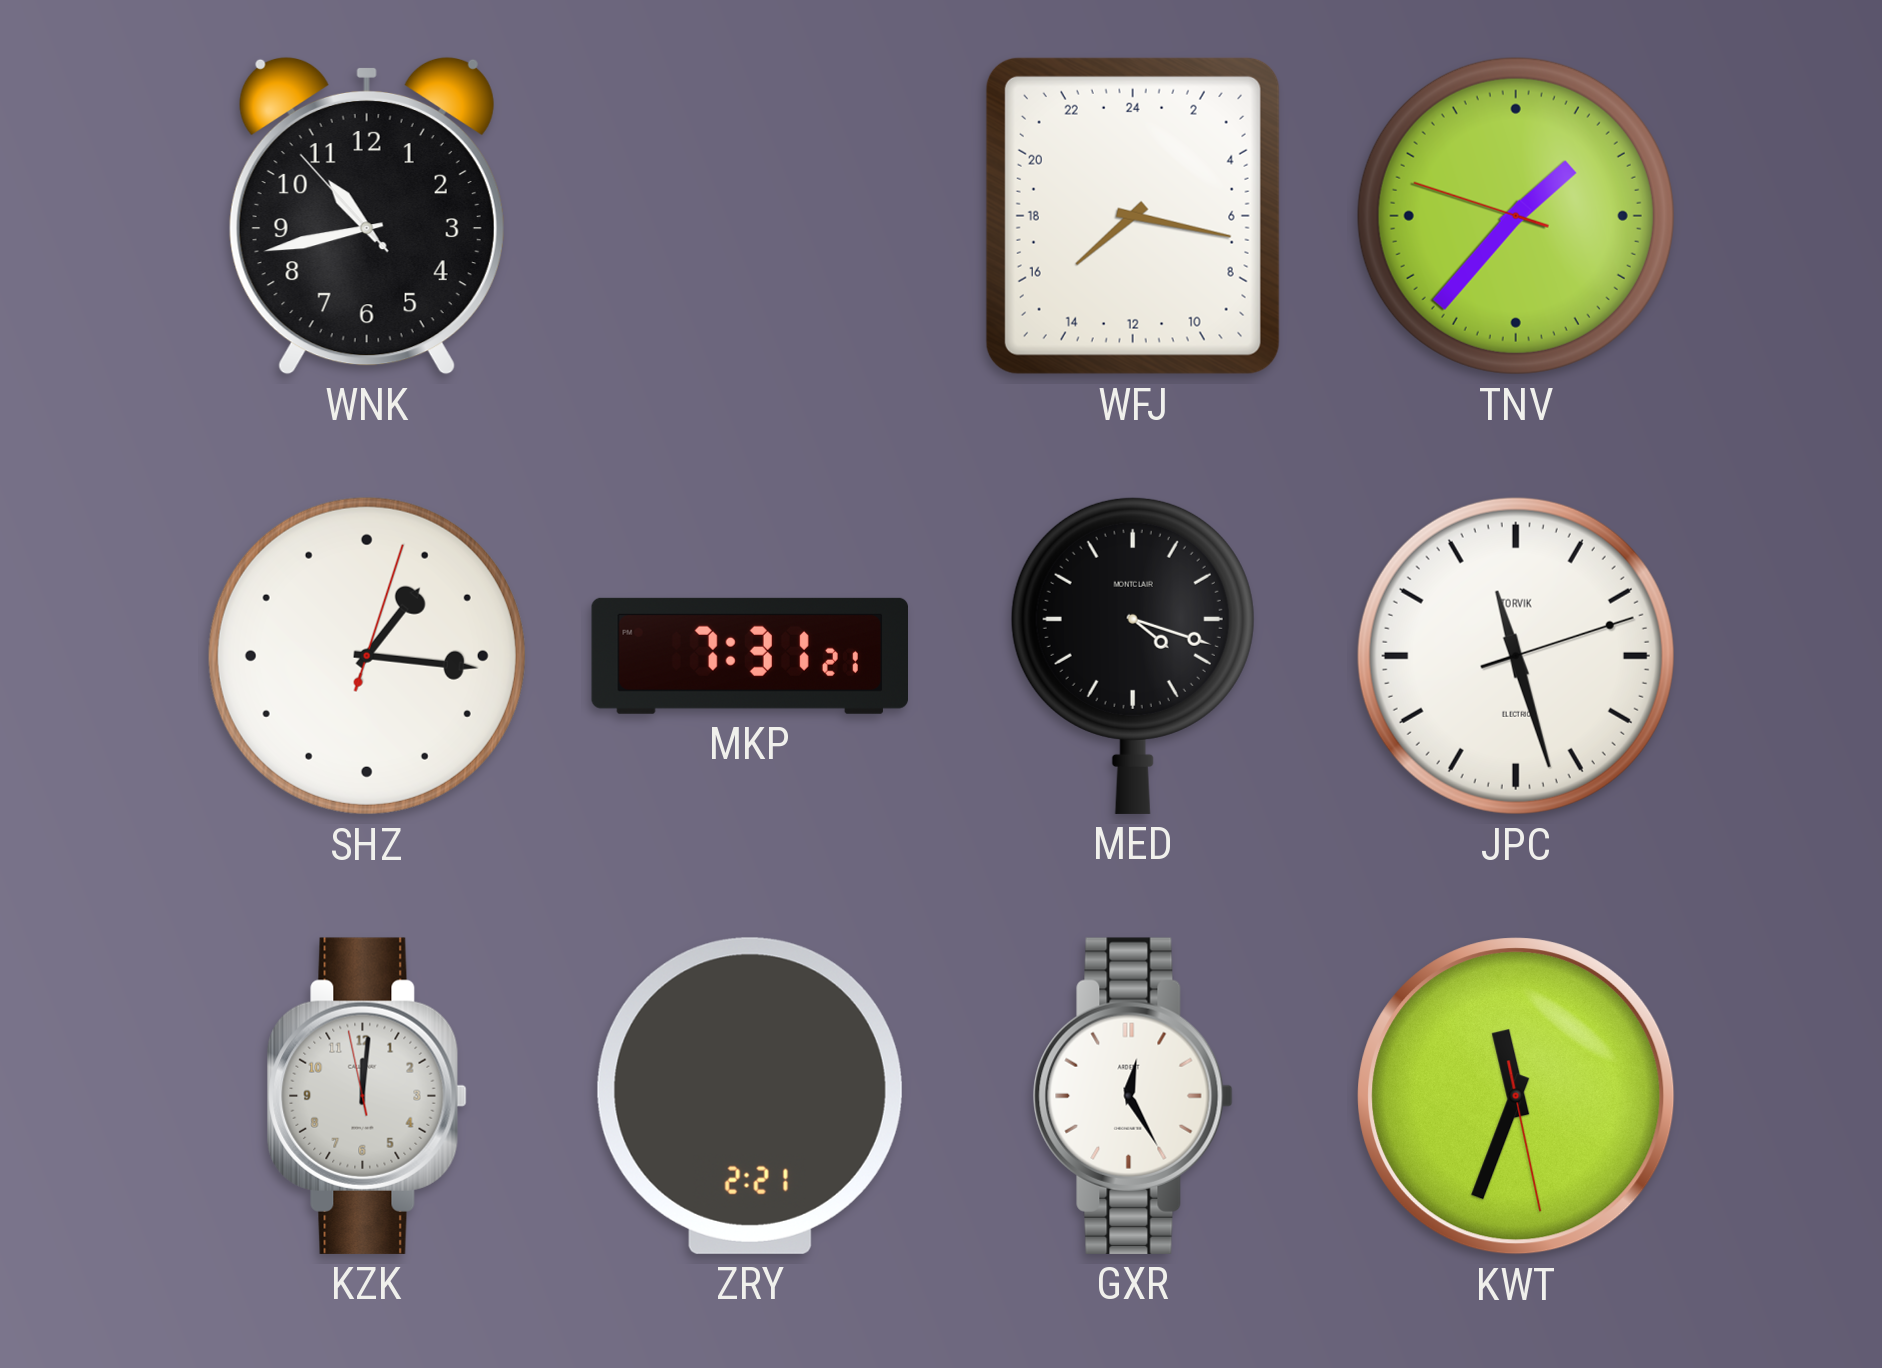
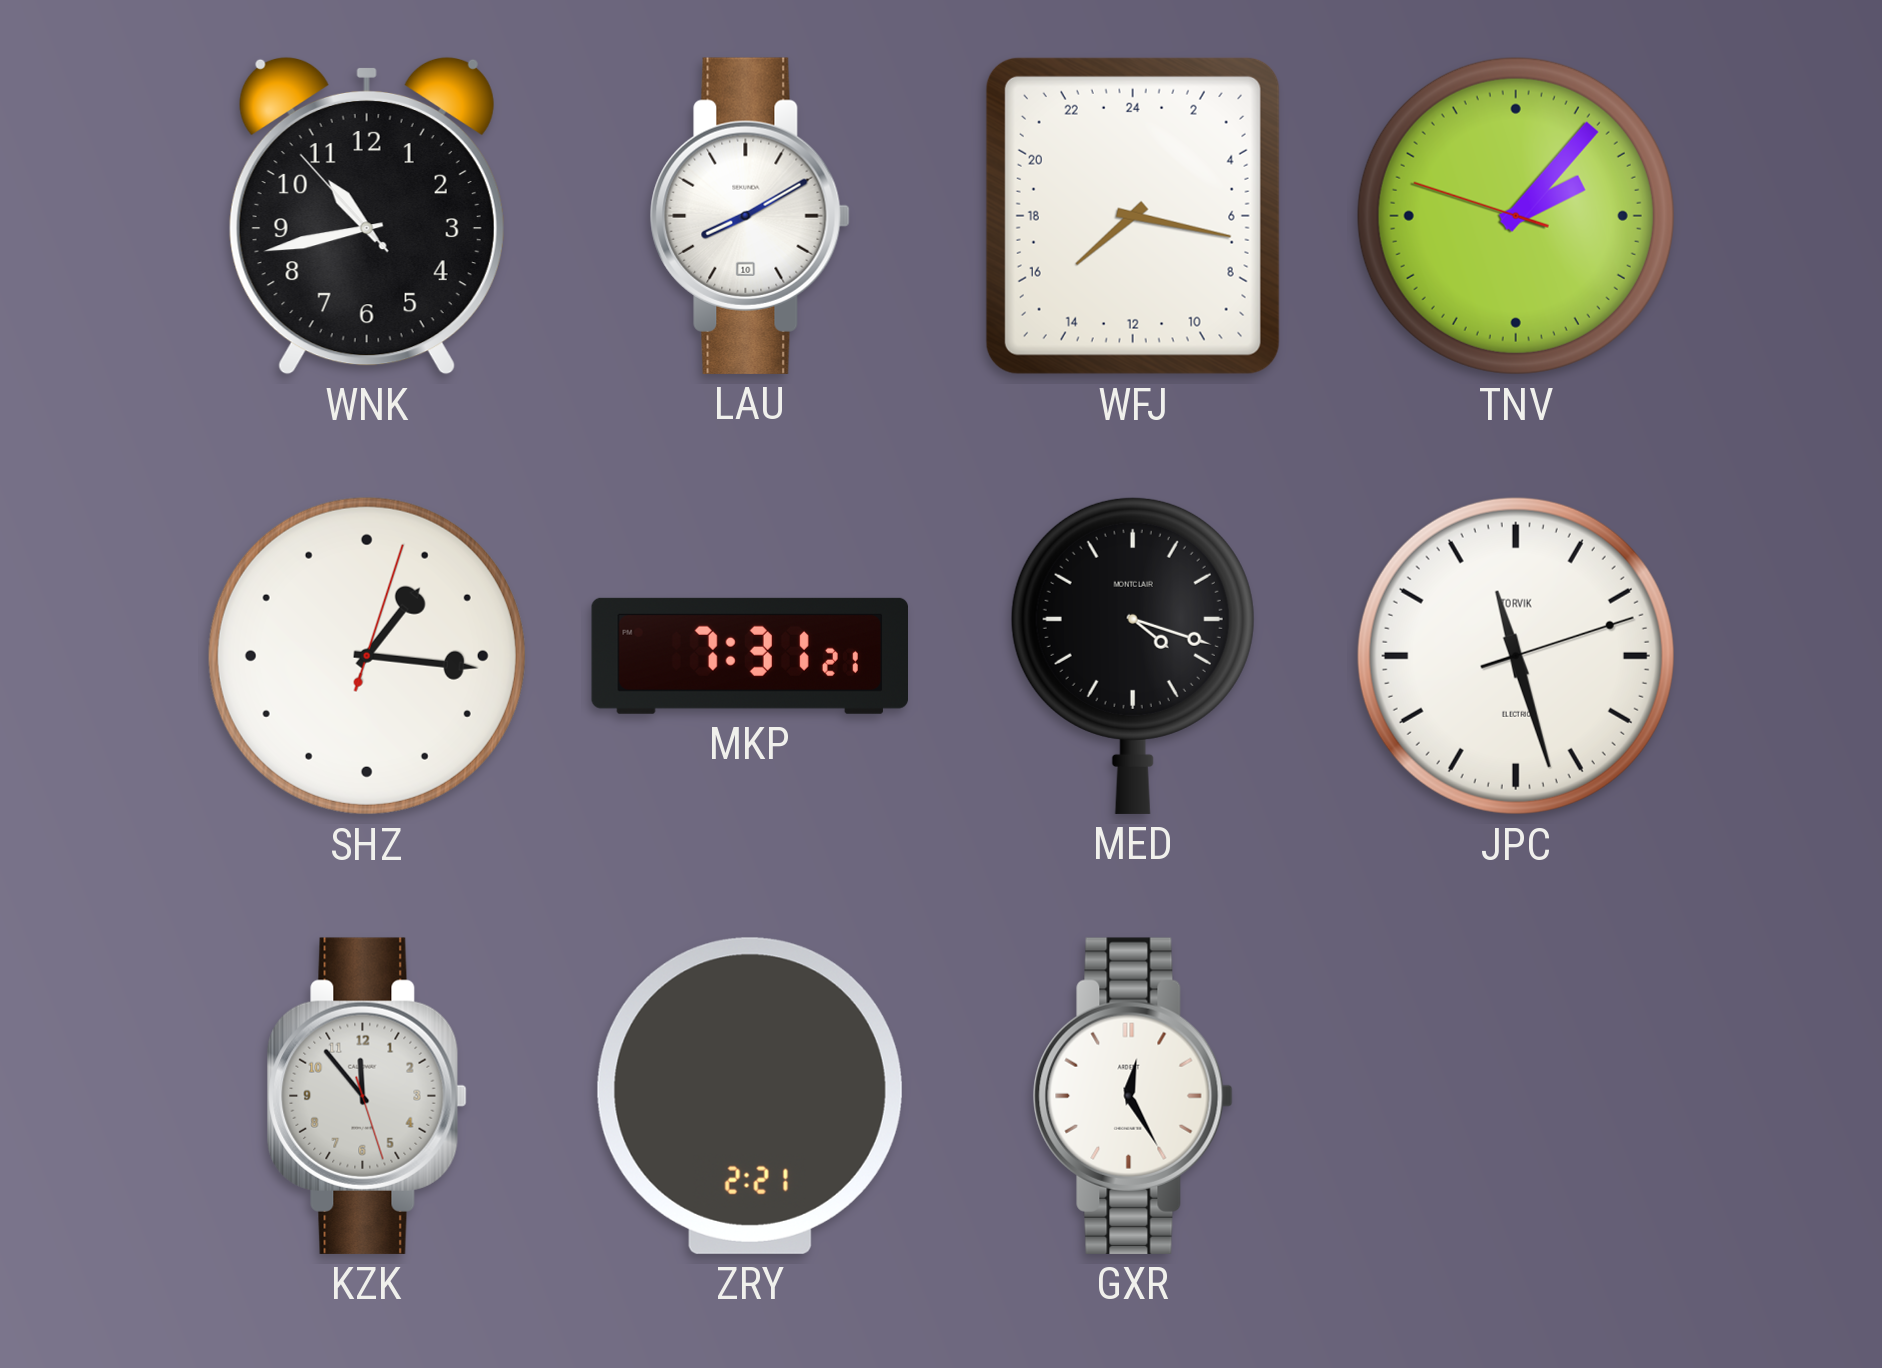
LAU: none -> 8:10
TNV: 1:36 -> 2:06
KZK: 12:00 -> 11:53
KWT: 11:33 -> none
